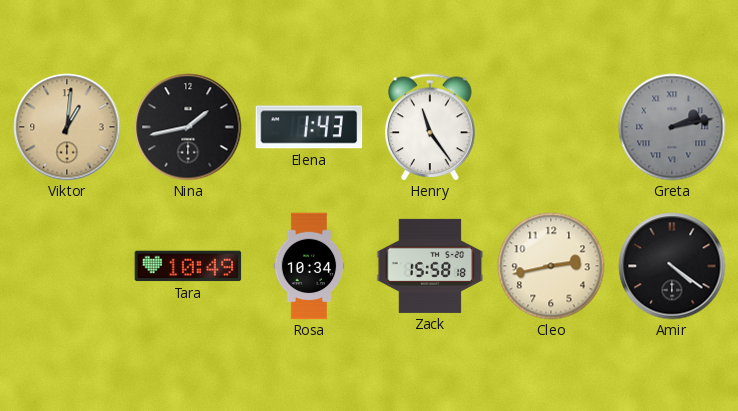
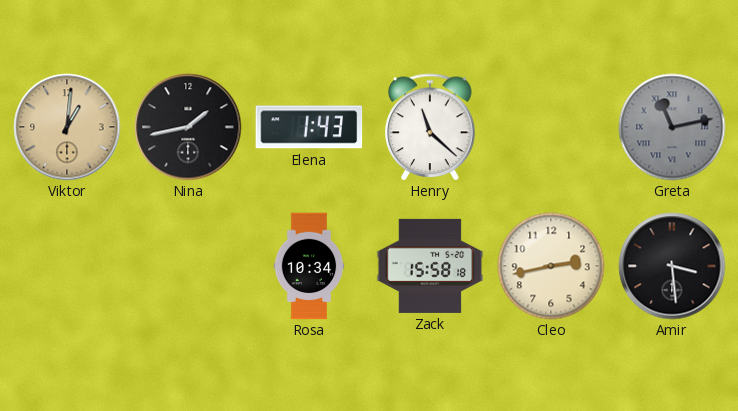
Henry: 11:24 -> 11:22
Greta: 2:13 -> 11:13
Tara: 10:49 -> none
Amir: 4:21 -> 3:29
